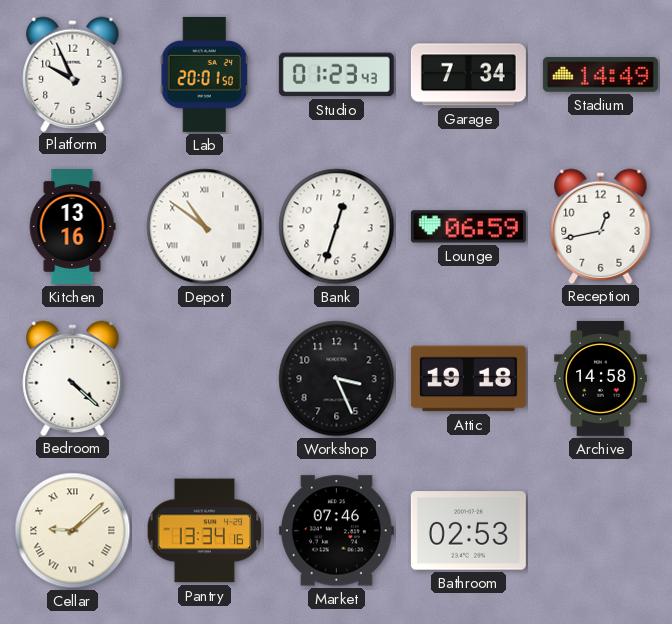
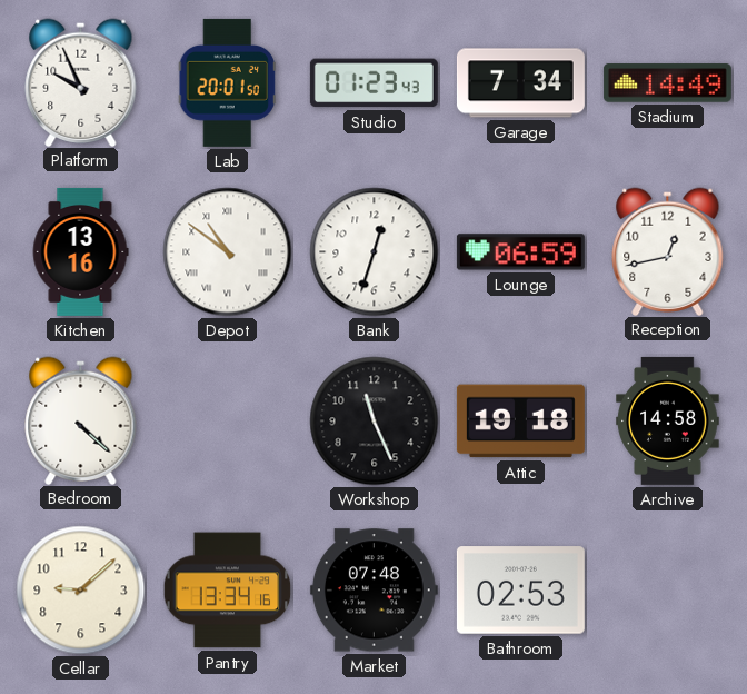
Workshop: 3:26 -> 11:26
Cellar numerals: Roman -> Arabic
Market: 07:46 -> 07:48
